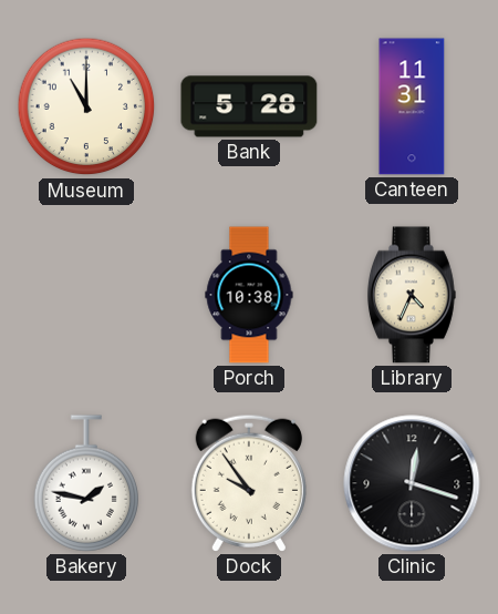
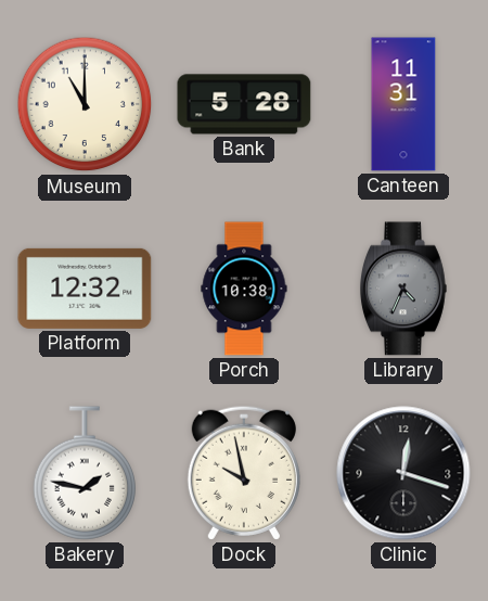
Platform: none -> 12:32
Library dial: cream -> grey
Dock: 9:54 -> 9:58
